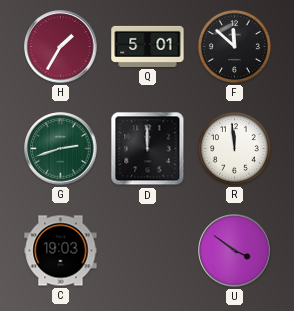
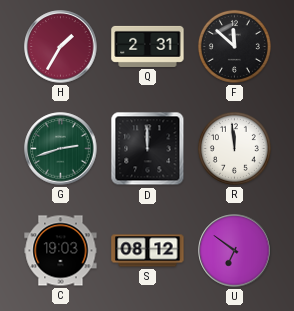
Q: 5:01 -> 2:31
S: none -> 08:12
U: 3:51 -> 6:51
